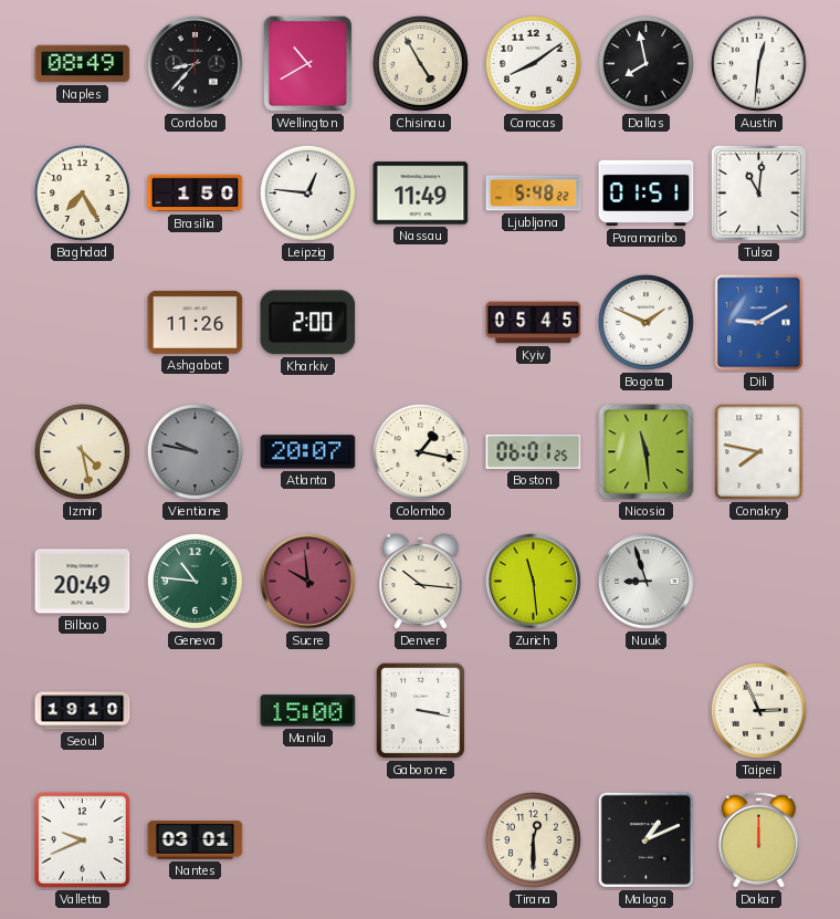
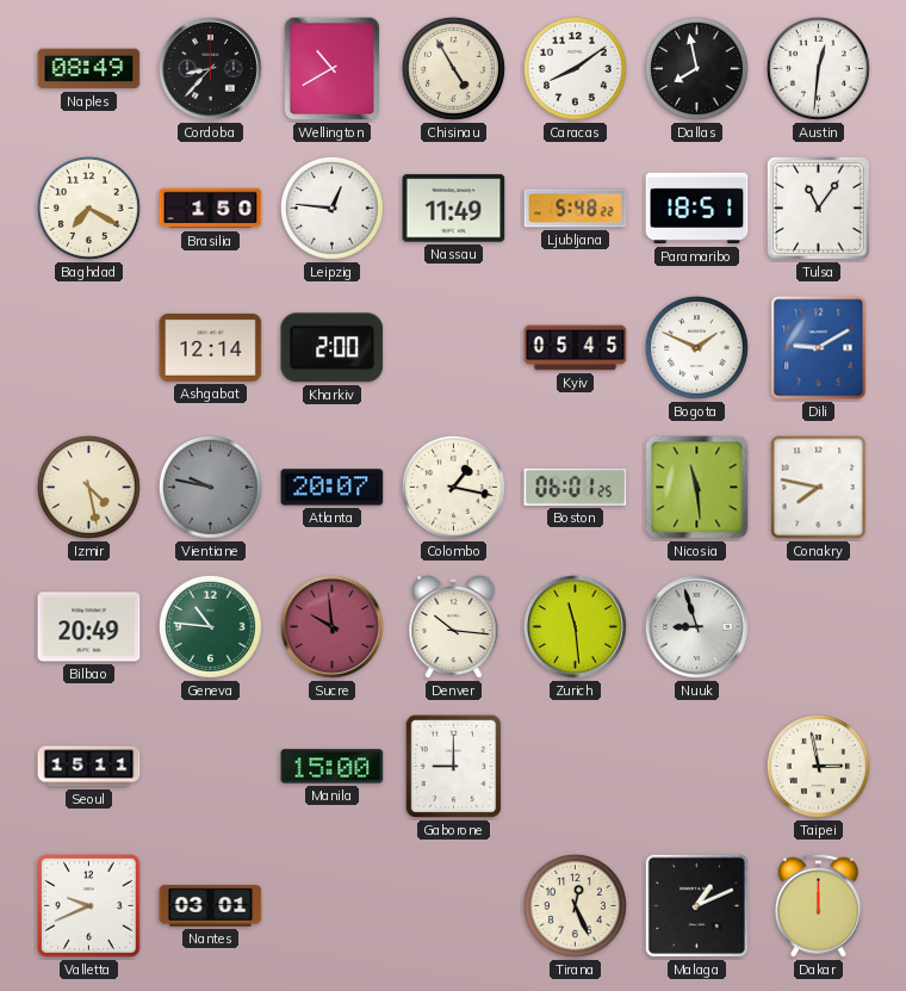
Baghdad: 7:25 -> 7:20
Paramaribo: 01:51 -> 18:51
Tulsa: 11:01 -> 11:06
Ashgabat: 11:26 -> 12:14
Seoul: 19:10 -> 15:11
Gaborone: 3:17 -> 9:00
Taipei: 2:56 -> 2:58
Tirana: 12:30 -> 12:26
